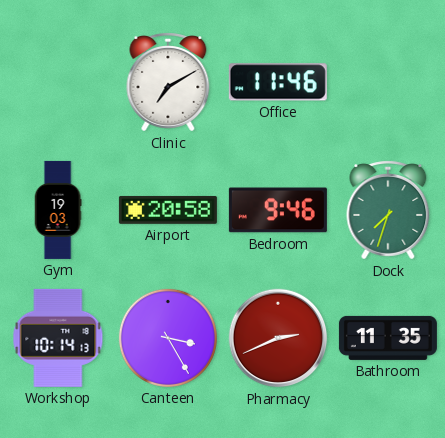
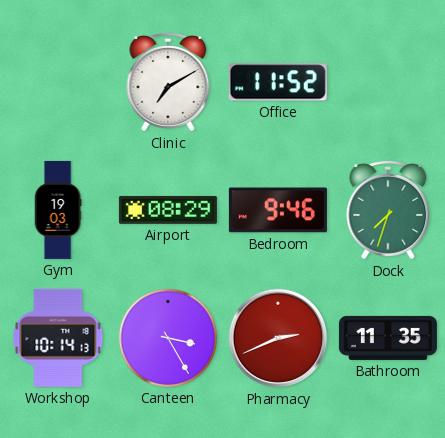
Office: 11:46 -> 11:52
Airport: 20:58 -> 08:29
